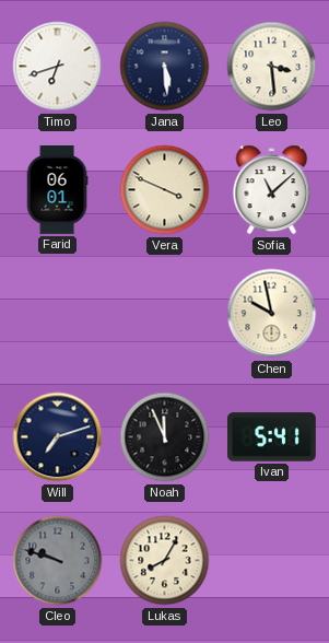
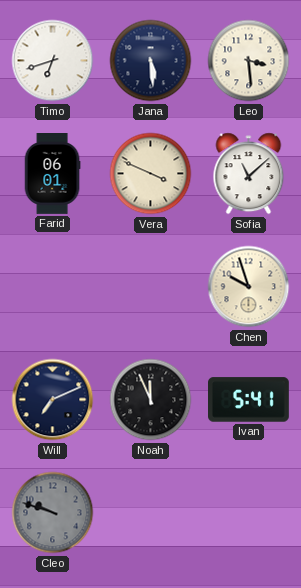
Chen: 9:58 -> 9:57
Will: 7:12 -> 7:11
Lukas: 8:05 -> none
